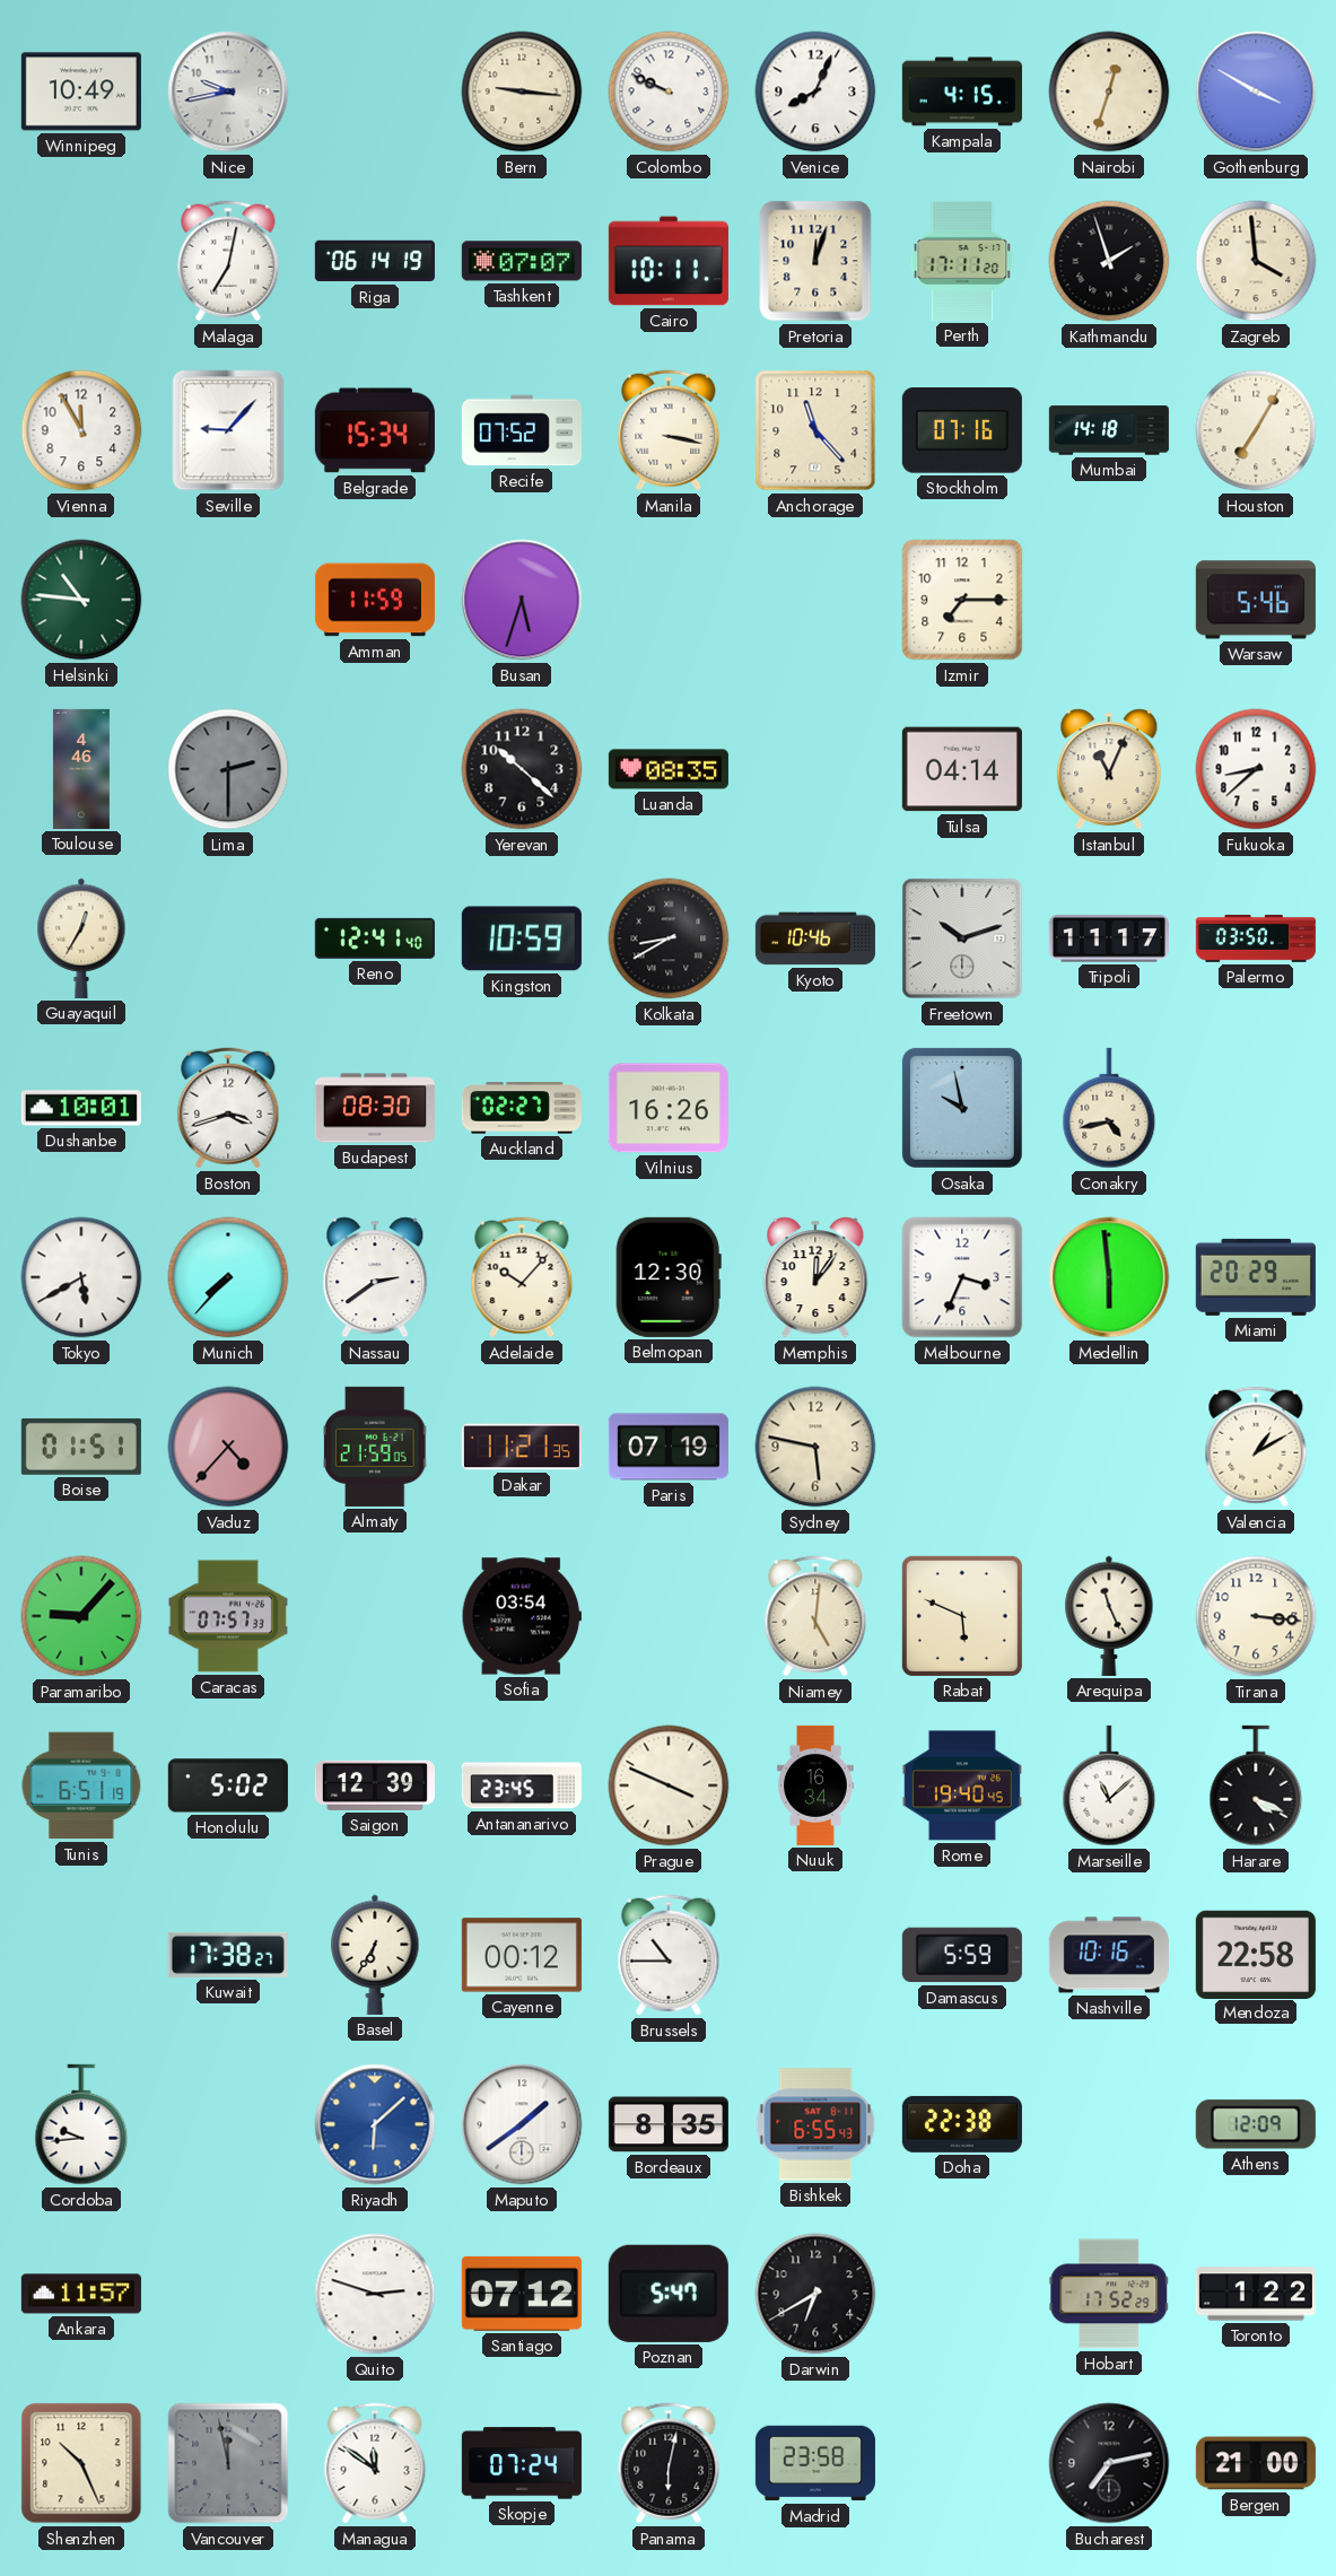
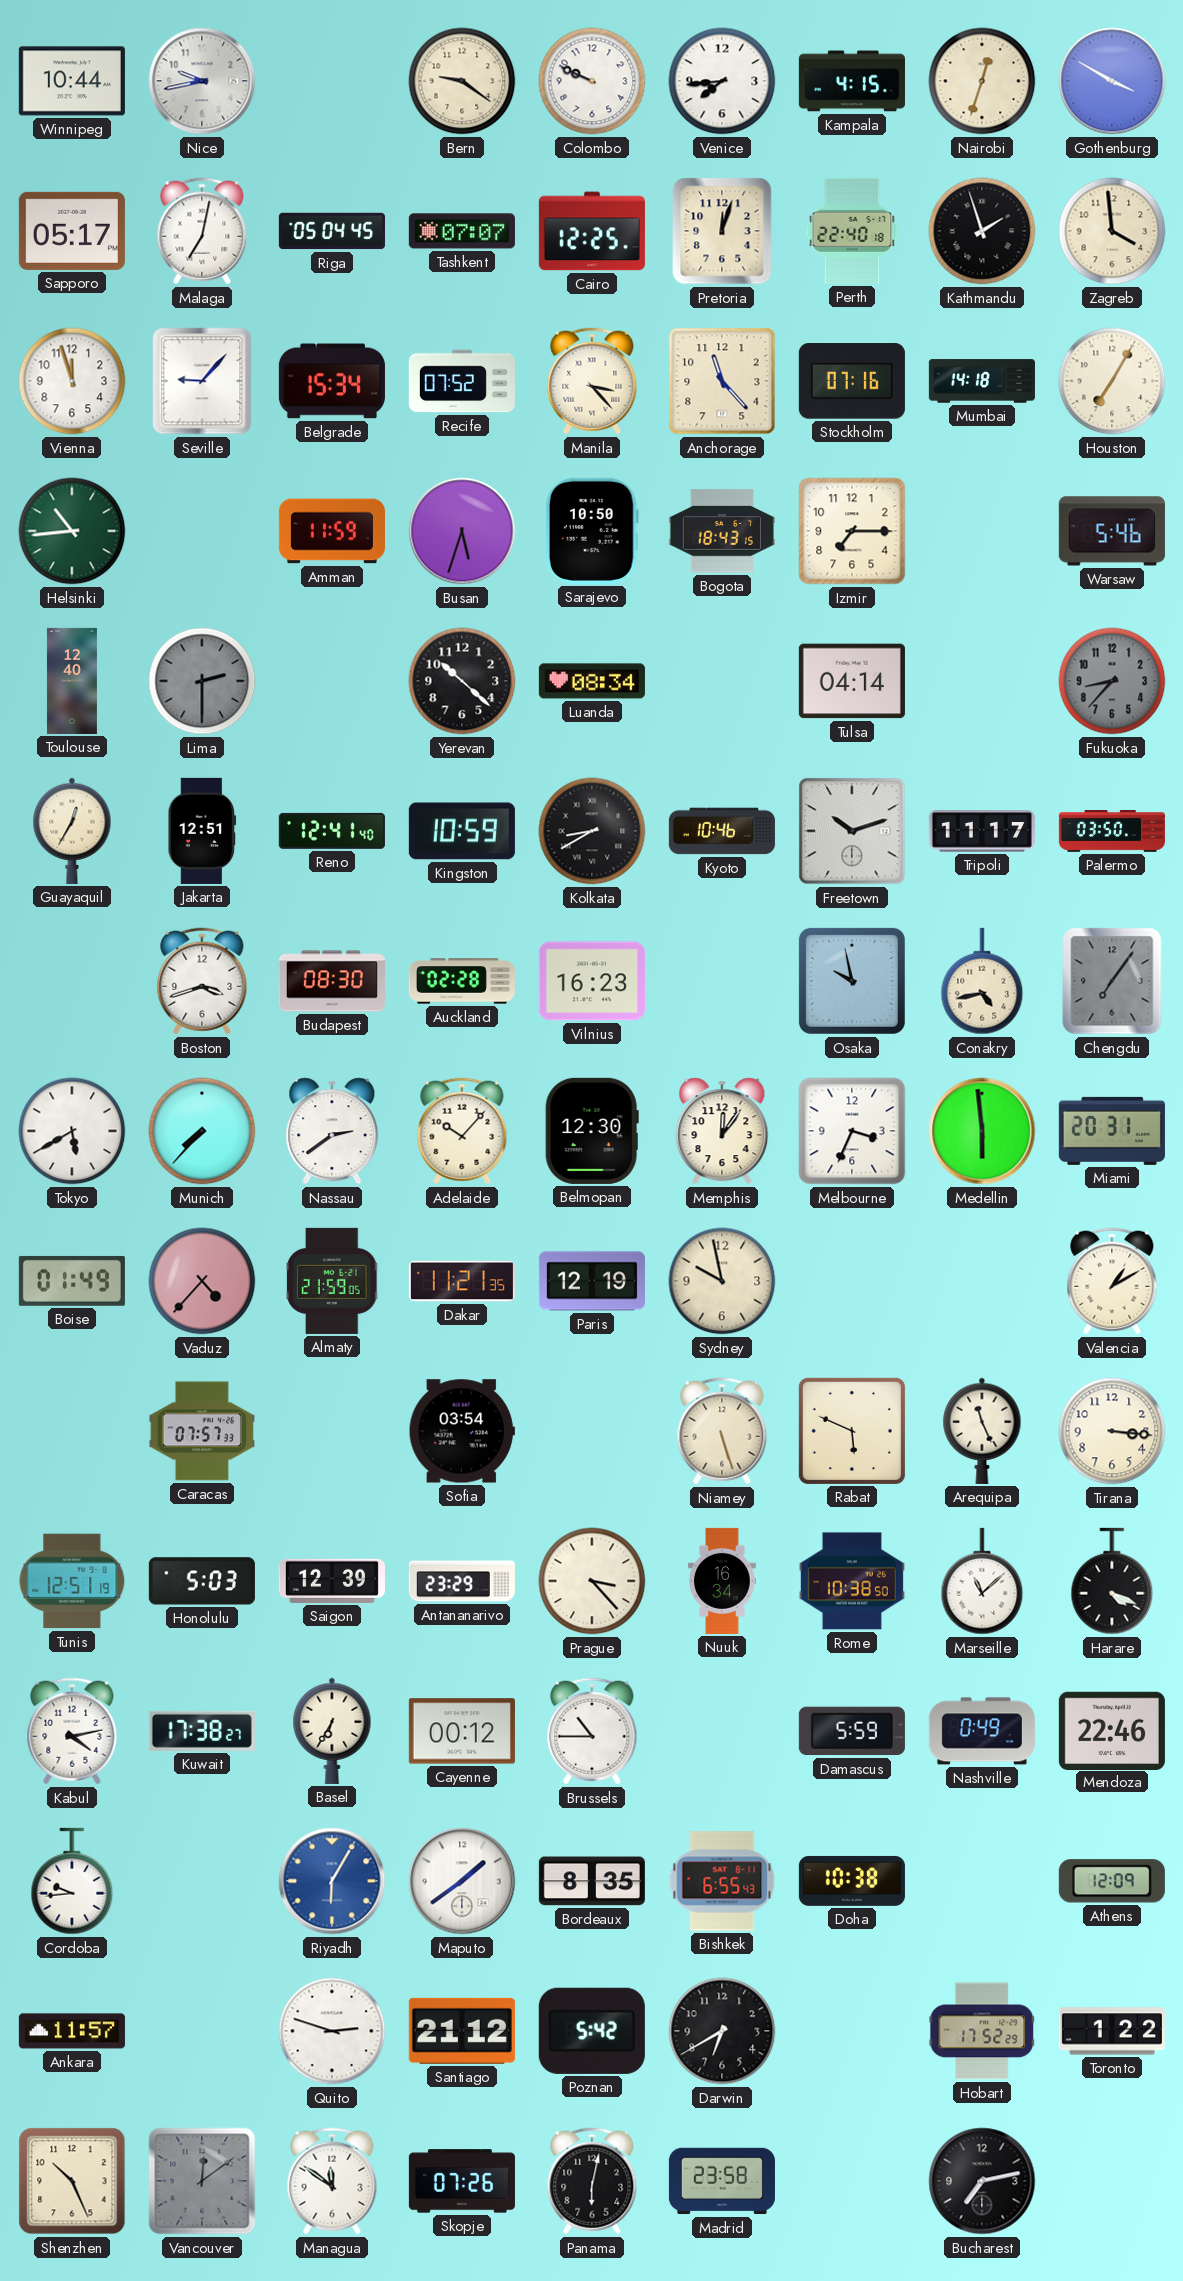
Winnipeg: 10:49 -> 10:44
Bern: 9:16 -> 9:21
Venice: 8:04 -> 7:44
Sapporo: none -> 05:17
Riga: 06:14 -> 05:04
Cairo: 10:11 -> 12:25
Perth: 17:11 -> 22:40
Vienna: 11:55 -> 11:57
Manila: 3:17 -> 3:23
Helsinki: 10:46 -> 10:44
Sarajevo: none -> 10:50
Bogota: none -> 18:43
Toulouse: 4:46 -> 12:40
Luanda: 08:35 -> 08:34
Istanbul: 11:04 -> none
Fukuoka: 8:38 -> 8:37
Fukuoka dial: white -> grey
Jakarta: none -> 12:51
Dushanbe: 10:01 -> none
Auckland: 02:27 -> 02:28
Vilnius: 16:26 -> 16:23
Chengdu: none -> 7:06
Miami: 20:29 -> 20:31
Boise: 01:51 -> 01:49
Paris: 07:19 -> 12:19
Sydney: 5:47 -> 9:58
Paramaribo: 9:07 -> none
Niamey: 5:01 -> 5:27
Tunis: 6:51 -> 12:51
Honolulu: 5:02 -> 5:03
Antananarivo: 23:45 -> 23:29
Prague: 3:49 -> 3:23
Rome: 19:40 -> 10:38
Kabul: none -> 4:13
Nashville: 10:16 -> 0:49
Mendoza: 22:58 -> 22:46
Riyadh: 6:08 -> 6:05
Doha: 22:38 -> 10:38
Santiago: 07:12 -> 21:12
Poznan: 5:47 -> 5:42
Vancouver: 11:58 -> 12:09
Skopje: 07:24 -> 07:26
Bergen: 21:00 -> none
